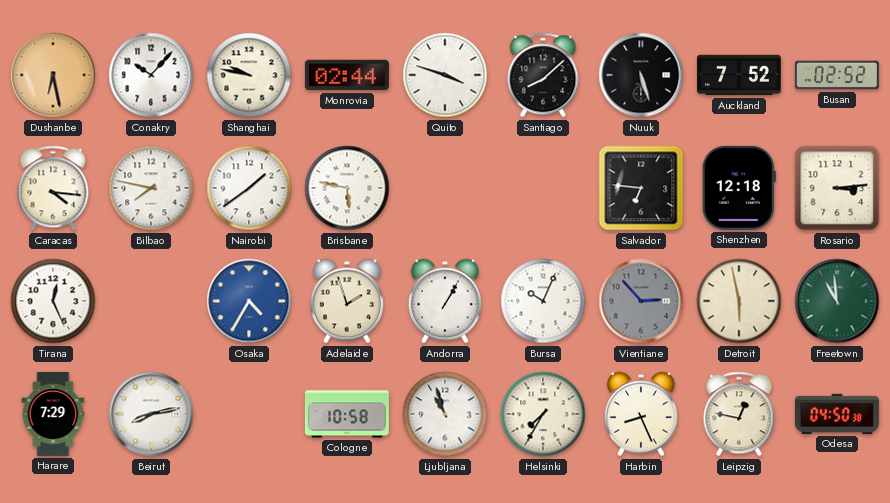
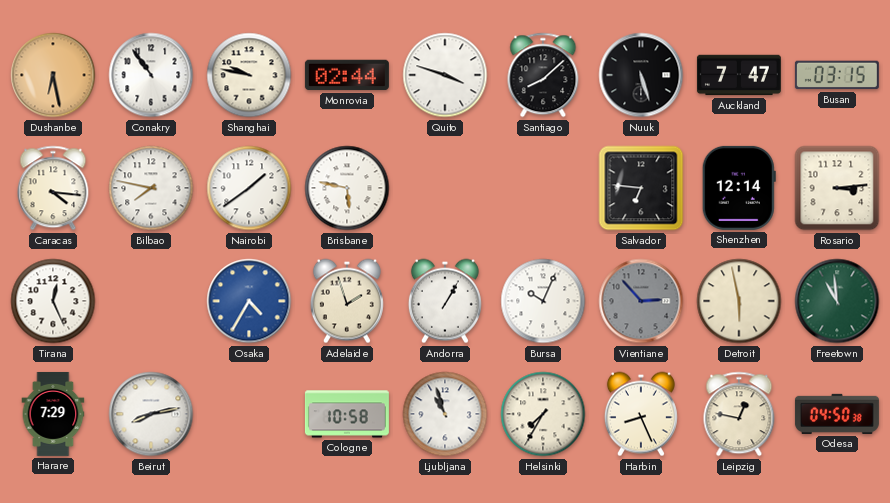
Conakry: 10:07 -> 10:54
Auckland: 7:52 -> 7:47
Busan: 02:52 -> 03:15
Shenzhen: 12:18 -> 12:14
